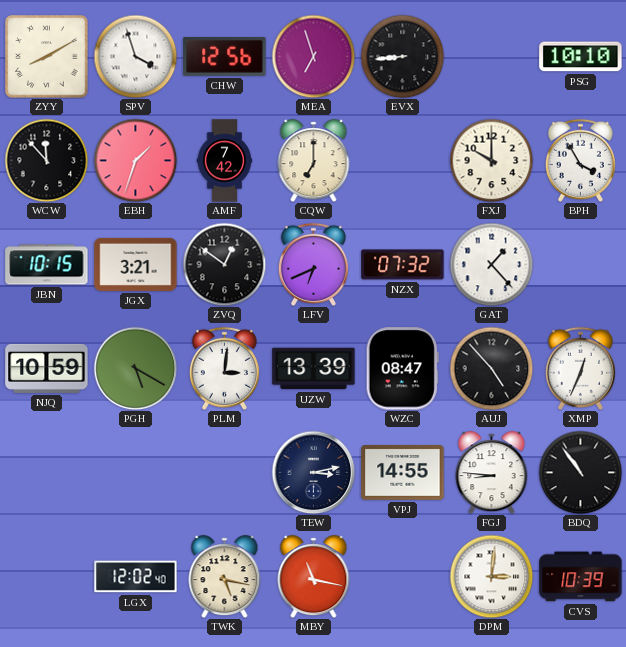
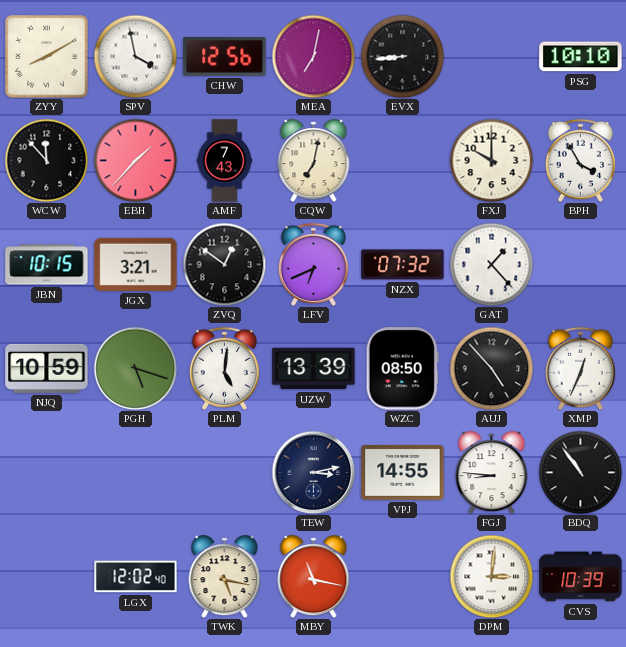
SPV: 3:57 -> 3:58
MEA: 6:57 -> 7:02
EBH: 1:33 -> 1:37
AMF: 7:42 -> 7:43
CQW: 7:00 -> 7:02
PGH: 5:20 -> 5:18
PLM: 3:01 -> 5:01
WZC: 08:47 -> 08:50
